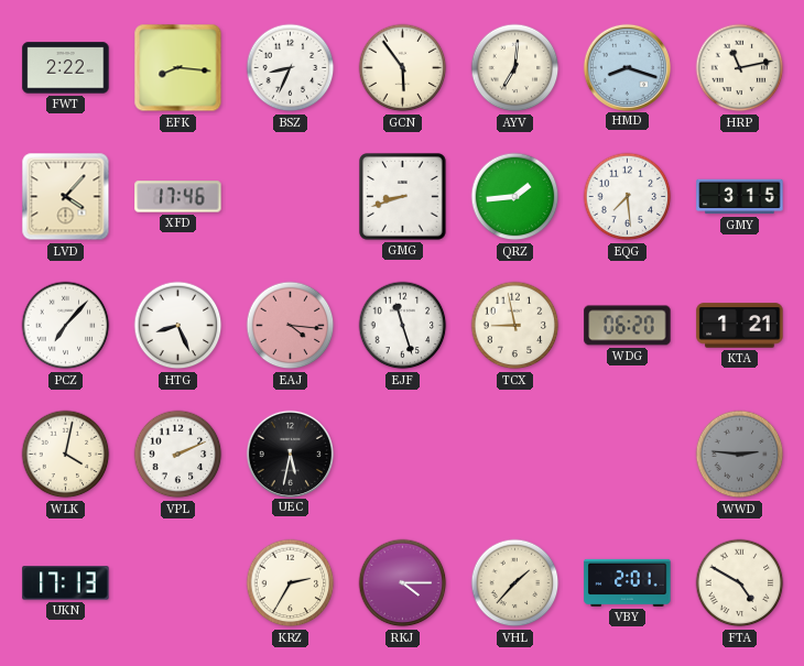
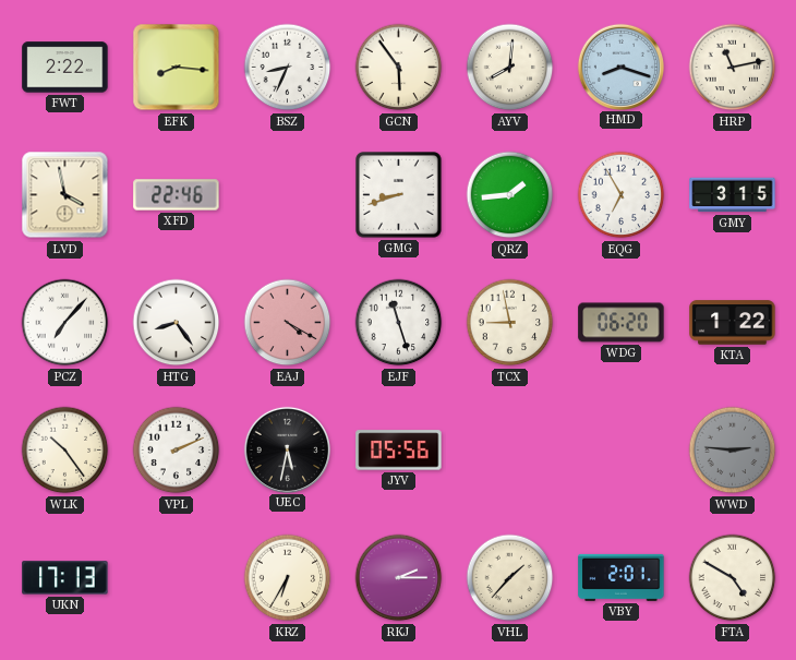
AYV: 7:01 -> 8:01
LVD: 4:07 -> 3:58
XFD: 17:46 -> 22:46
EQG: 7:29 -> 6:55
HTG: 8:26 -> 8:24
EAJ: 4:16 -> 4:20
KTA: 1:21 -> 1:22
WLK: 4:02 -> 10:24
JYV: none -> 05:56
KRZ: 2:35 -> 6:35
RKJ: 4:15 -> 2:15
